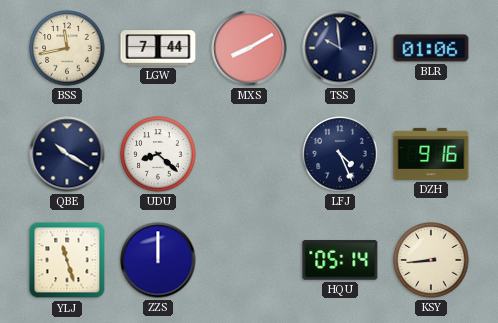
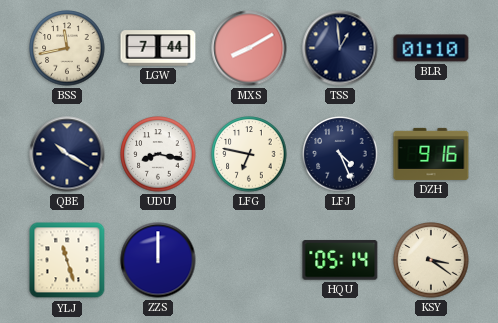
TSS: 9:59 -> 12:59
BLR: 01:06 -> 01:10
UDU: 8:22 -> 8:17
LFG: none -> 6:47
KSY: 8:44 -> 3:21
